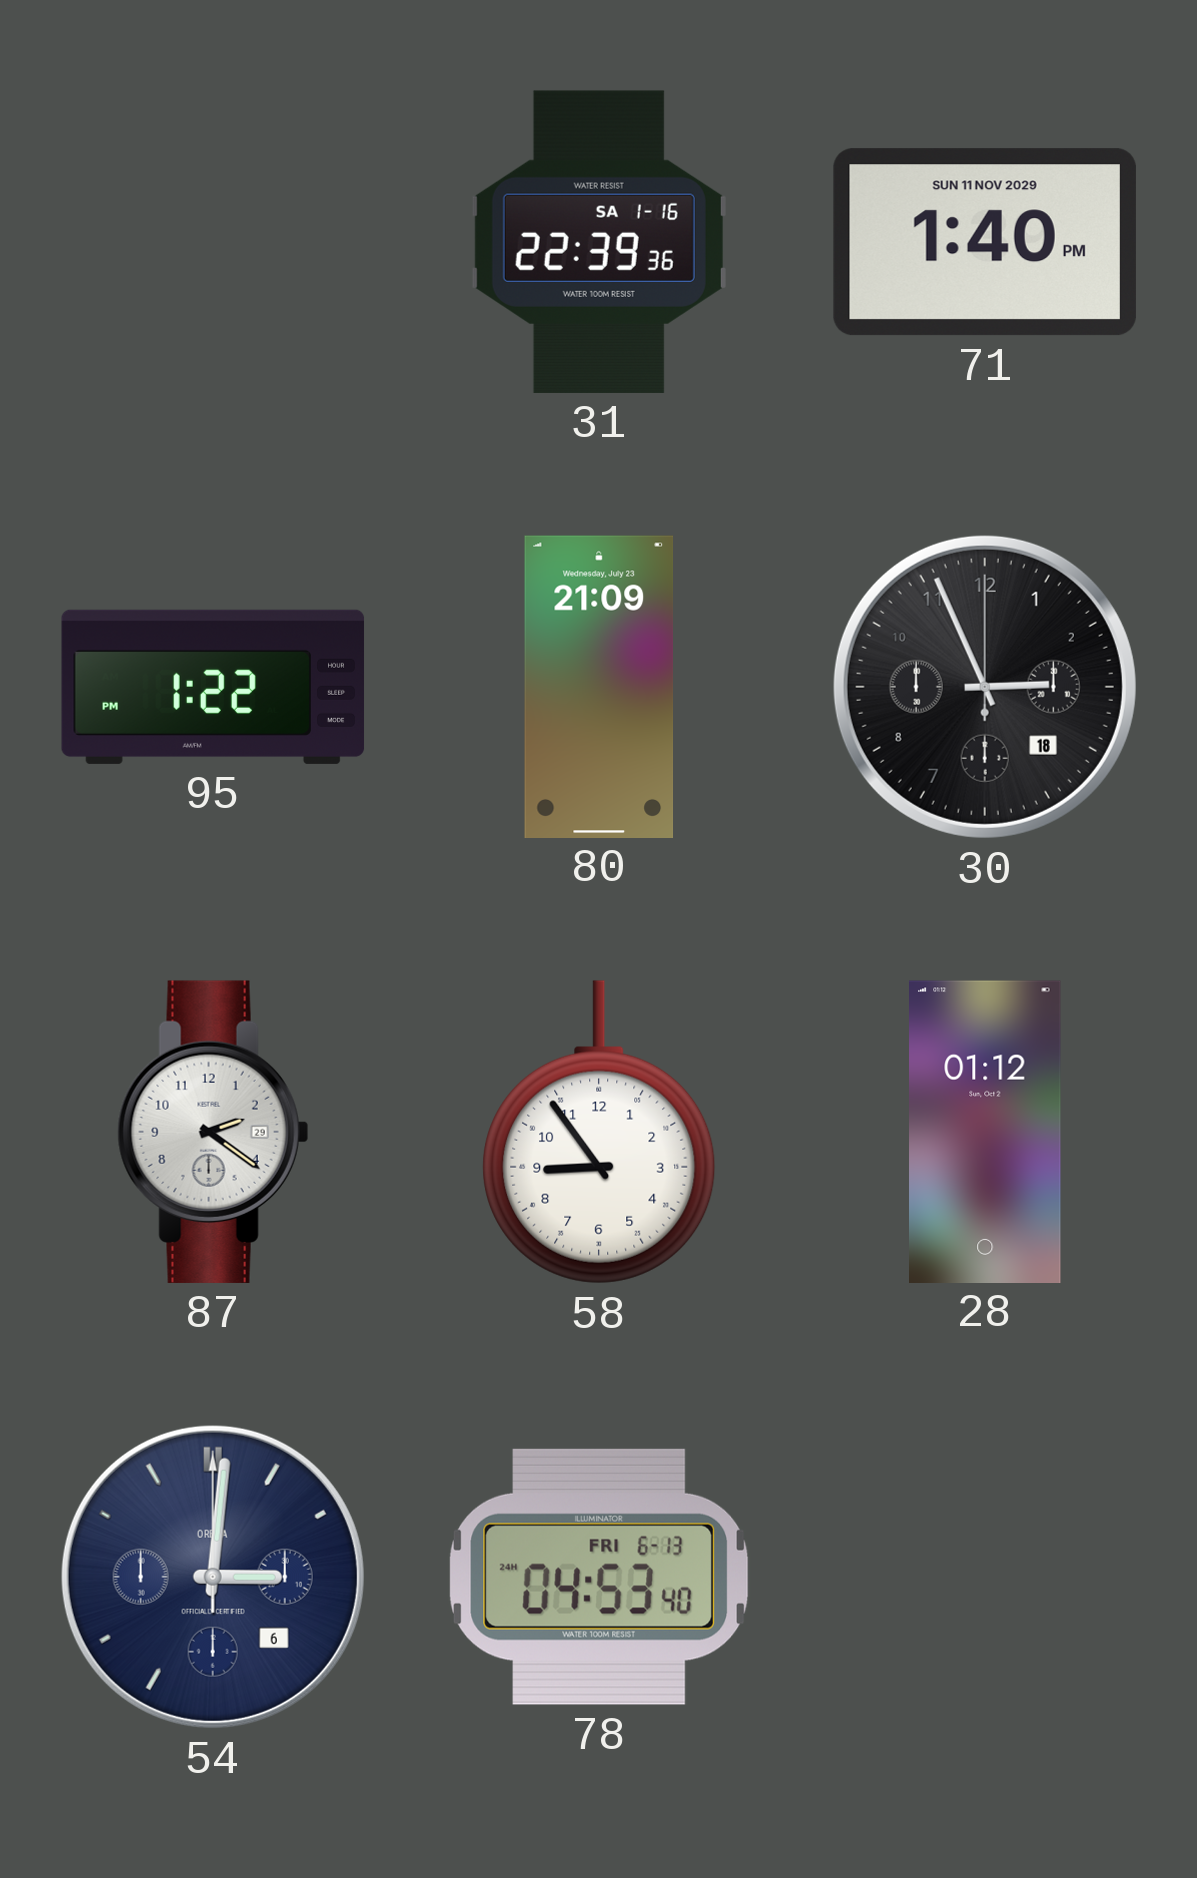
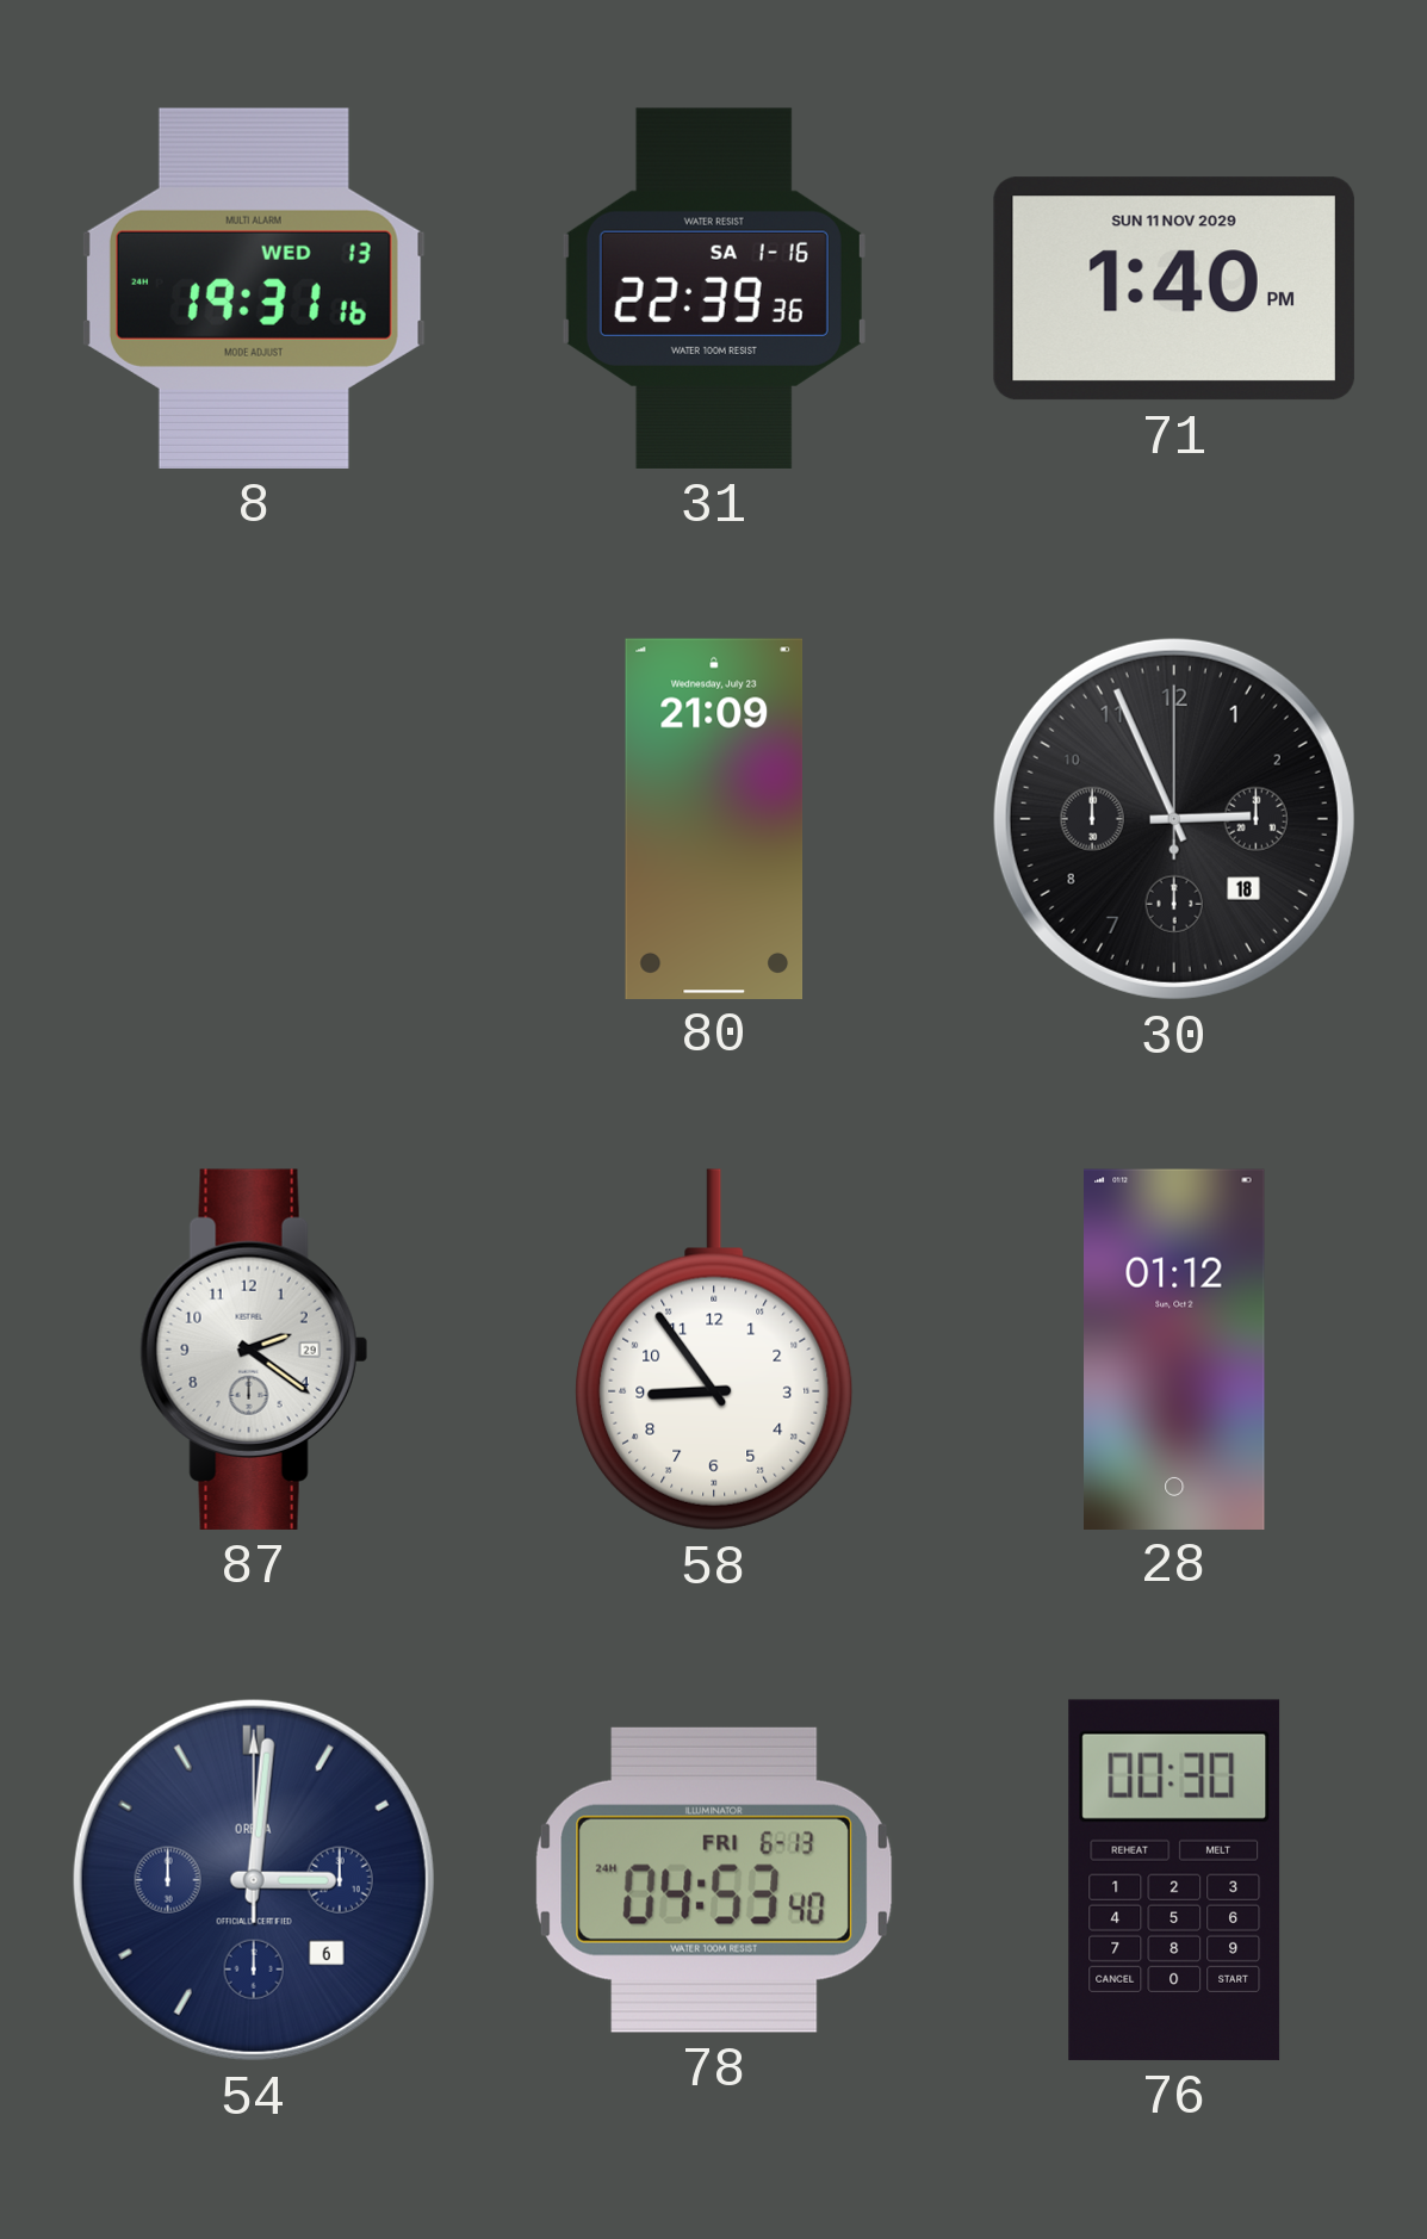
8: none -> 19:31
95: 1:22 -> none
76: none -> 00:30
